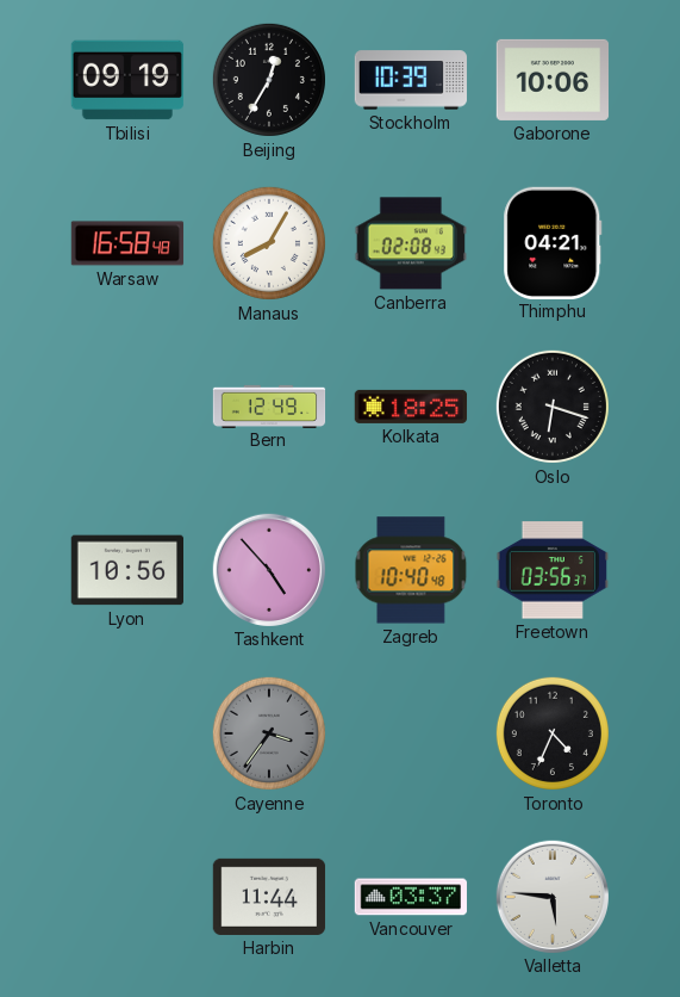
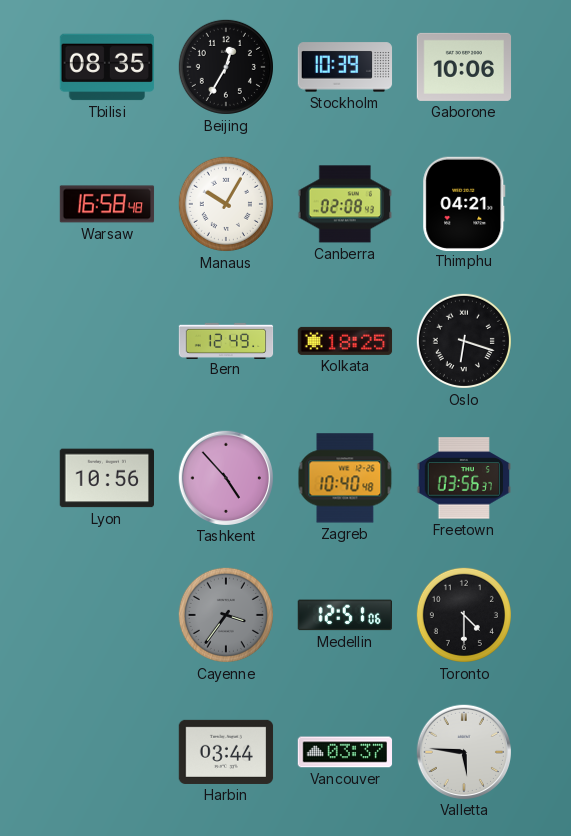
Tbilisi: 09:19 -> 08:35
Manaus: 8:05 -> 10:05
Medellin: none -> 12:51
Toronto: 4:34 -> 4:30
Harbin: 11:44 -> 03:44
